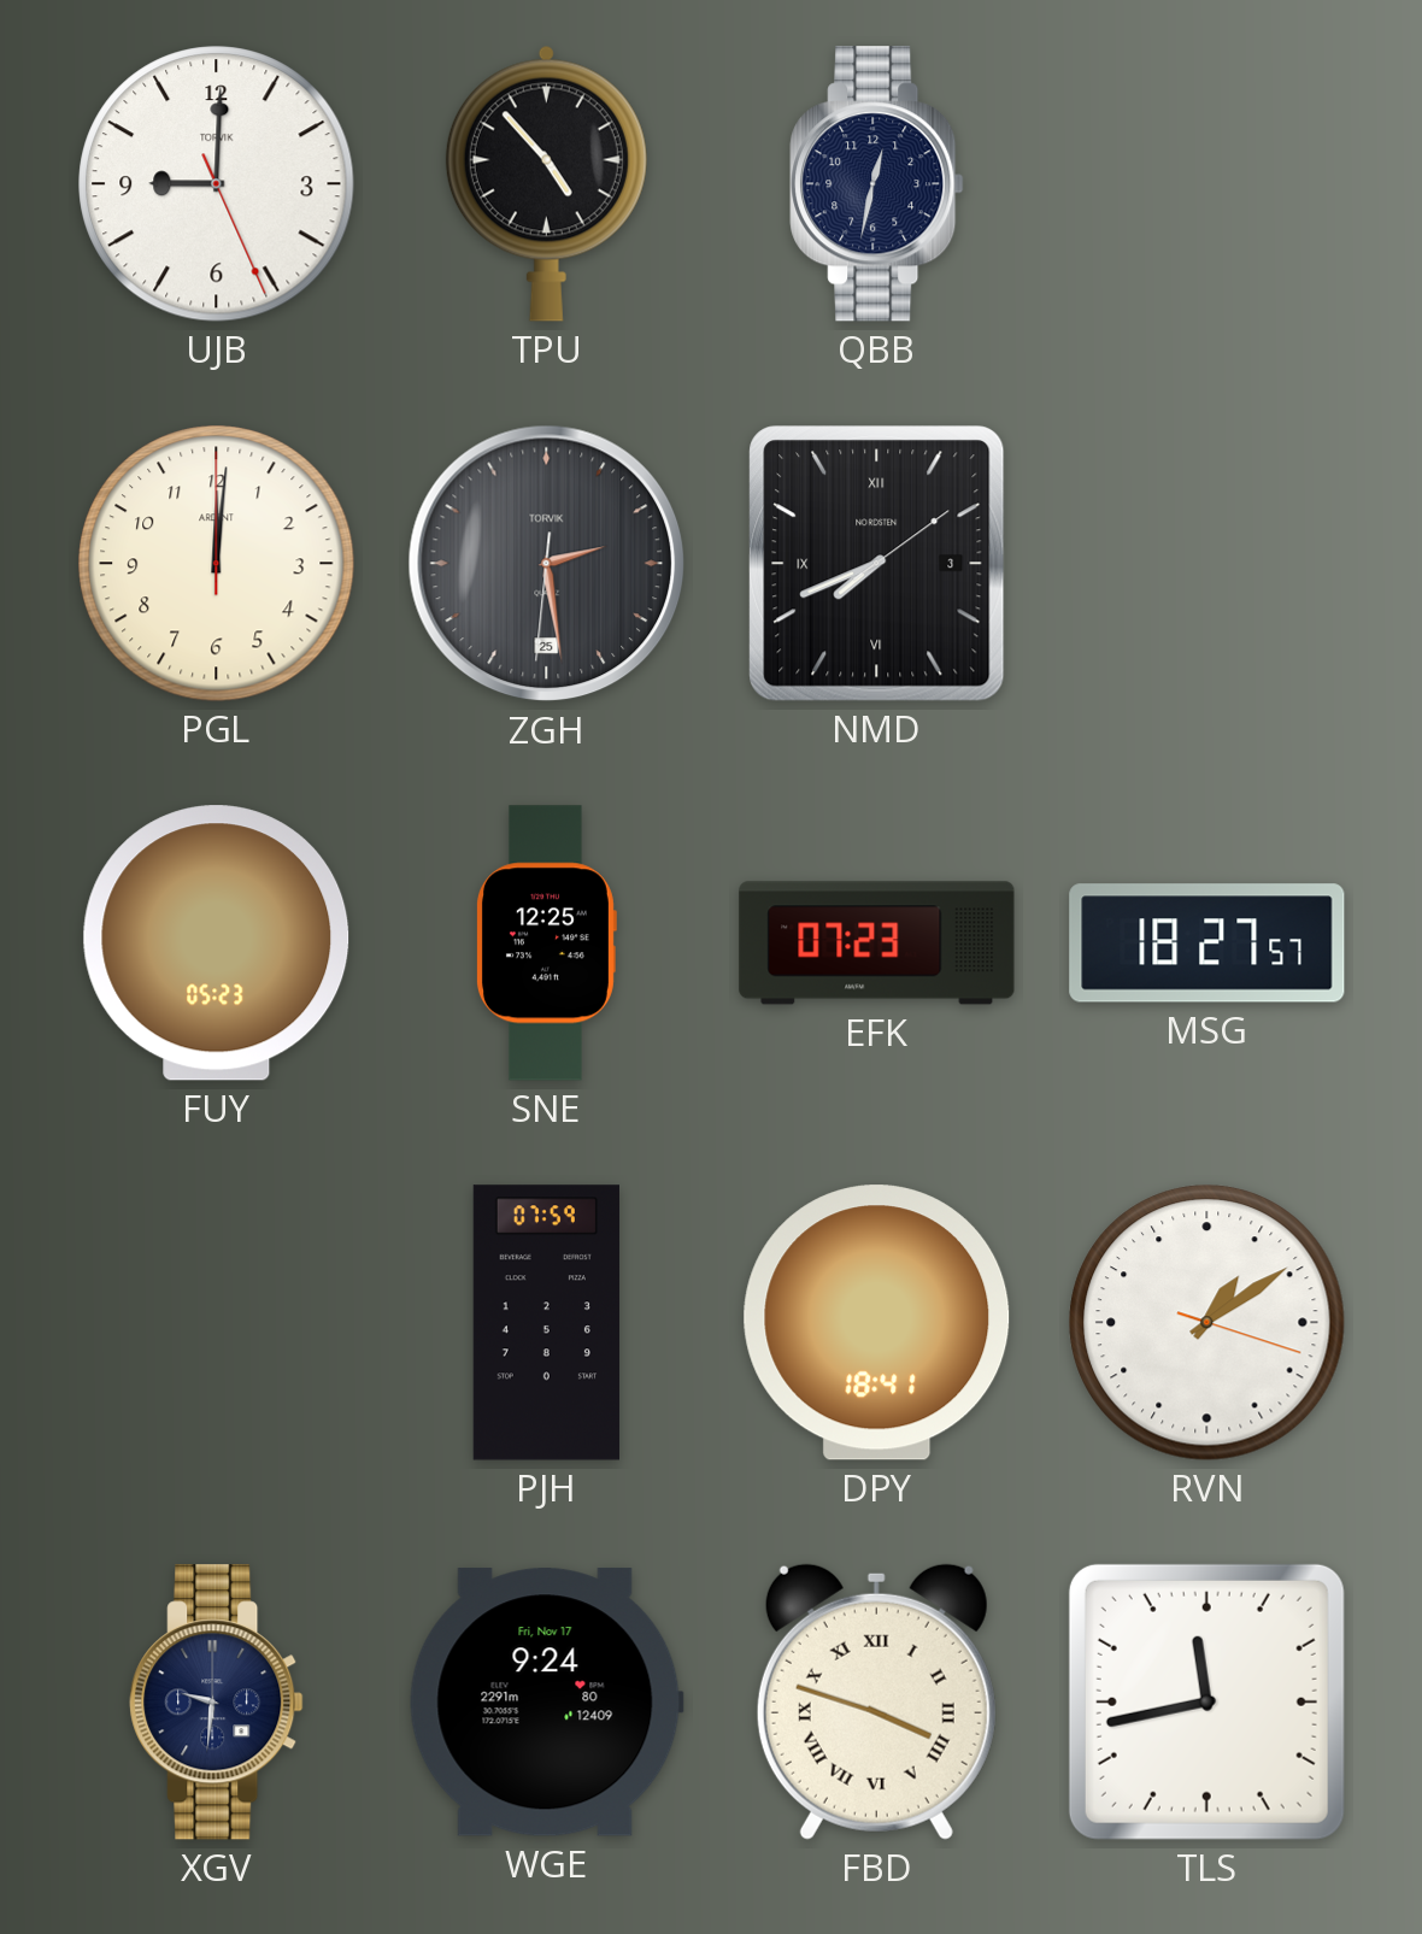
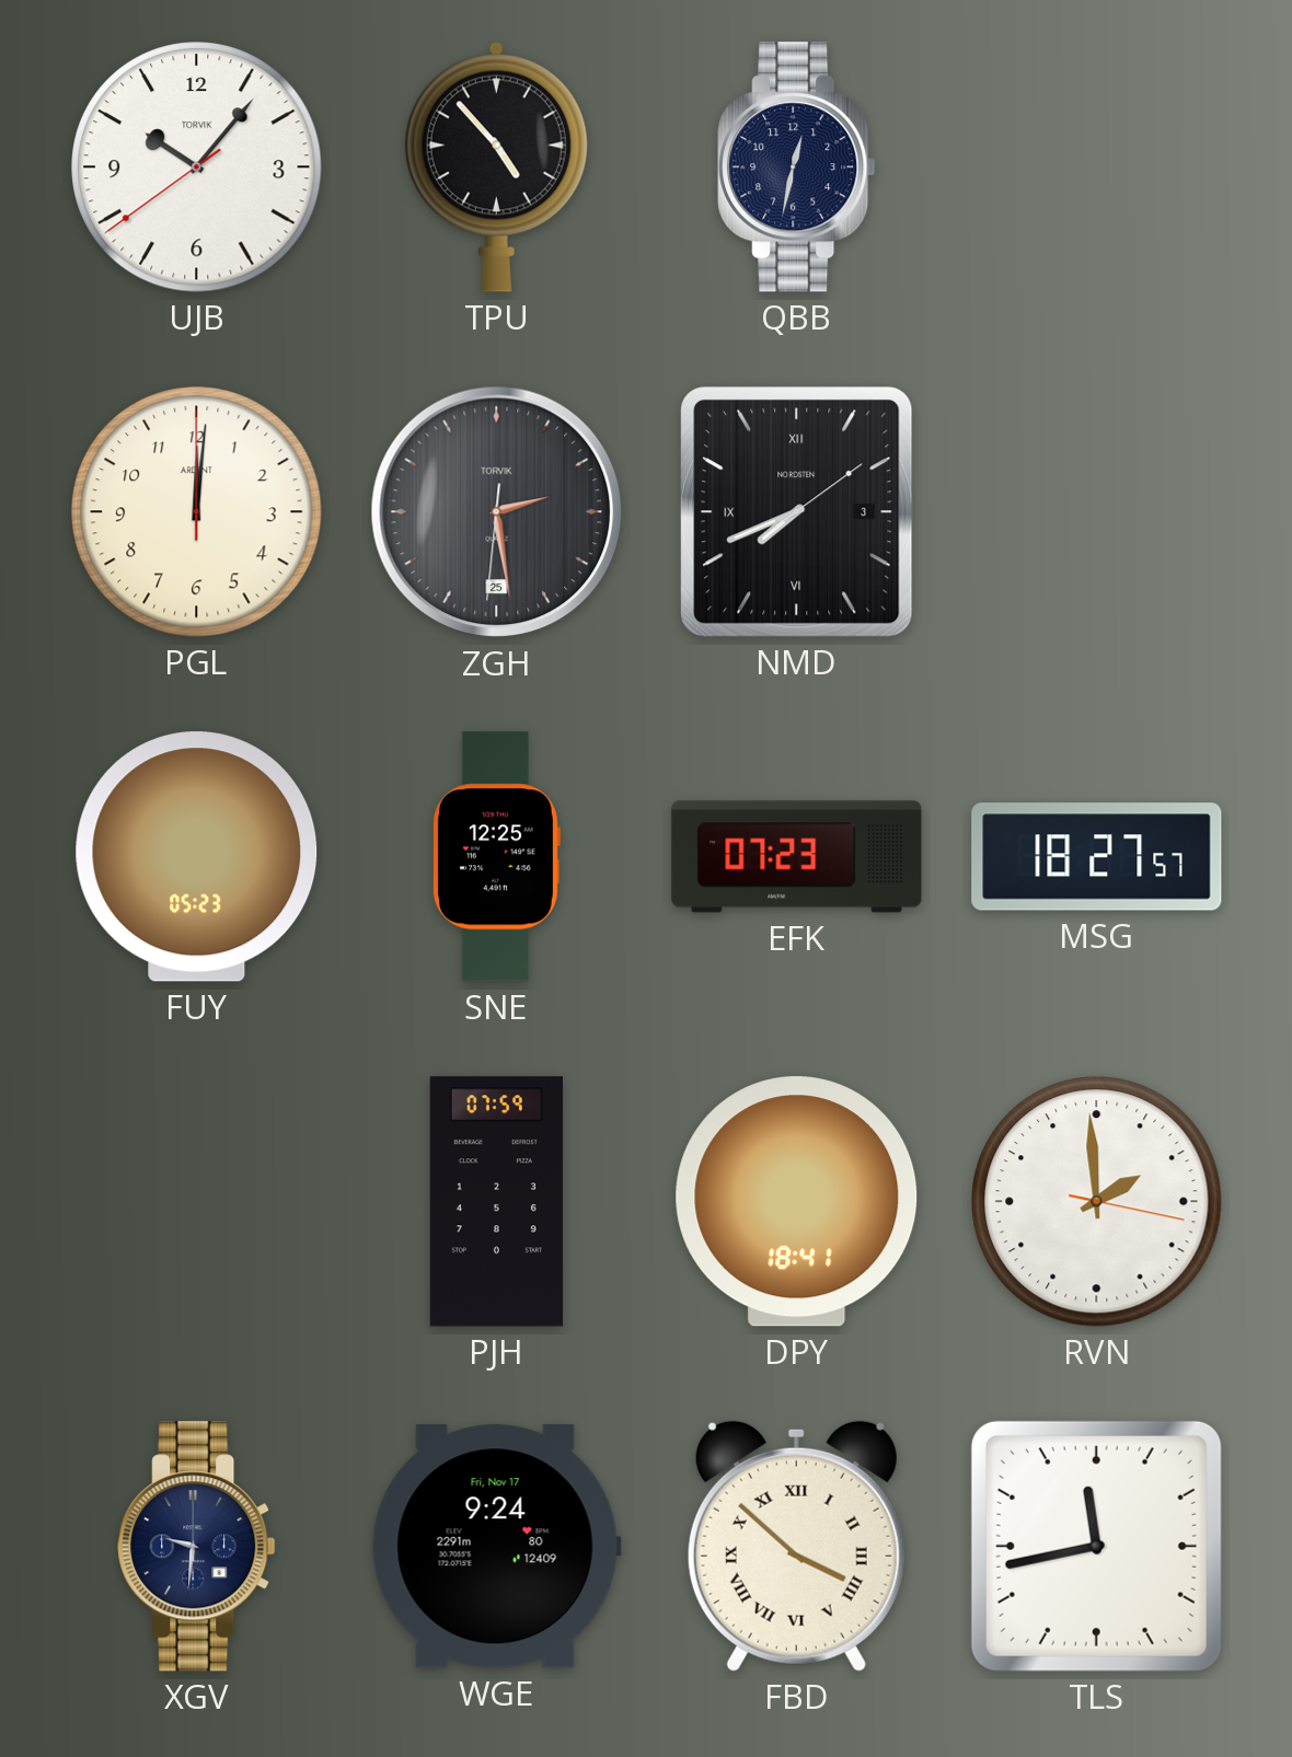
UJB: 9:00 -> 10:06
RVN: 1:09 -> 1:59
FBD: 3:48 -> 3:52
